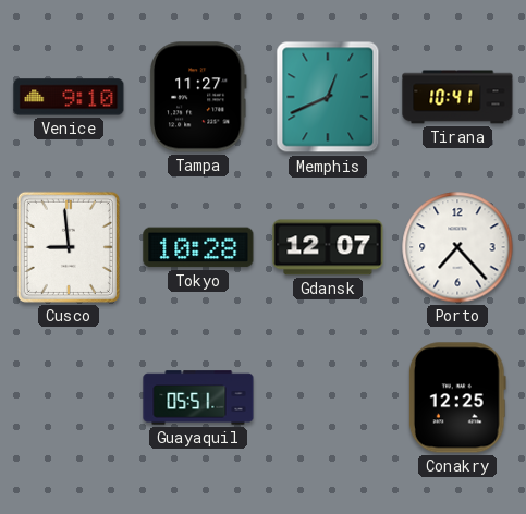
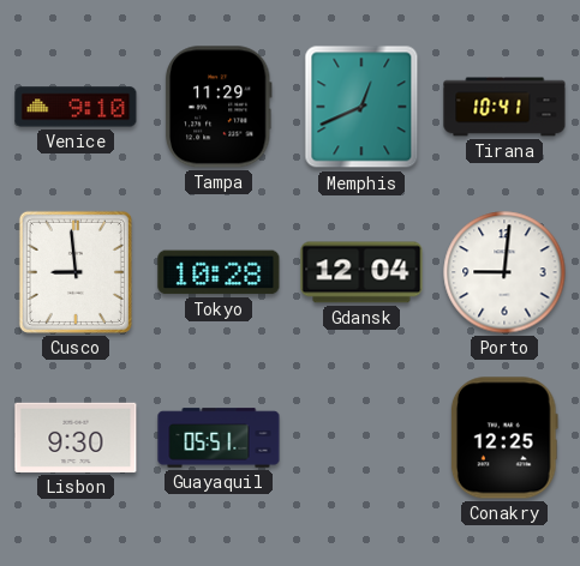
Tampa: 11:27 -> 11:29
Gdansk: 12:07 -> 12:04
Porto: 7:23 -> 9:01
Lisbon: none -> 9:30
